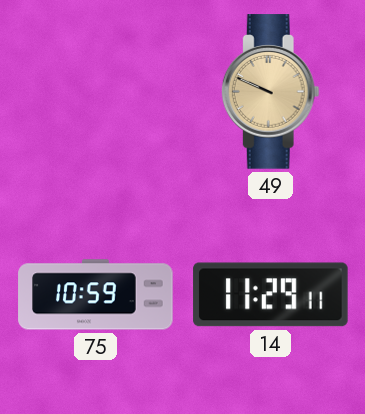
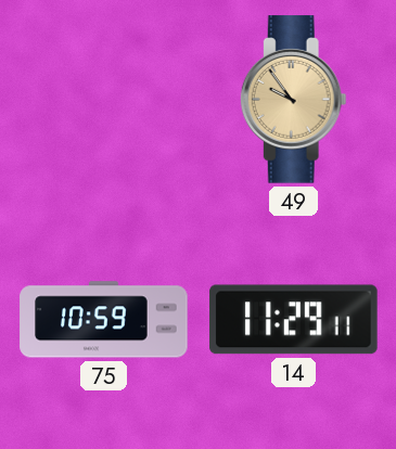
49: 9:49 -> 9:54
